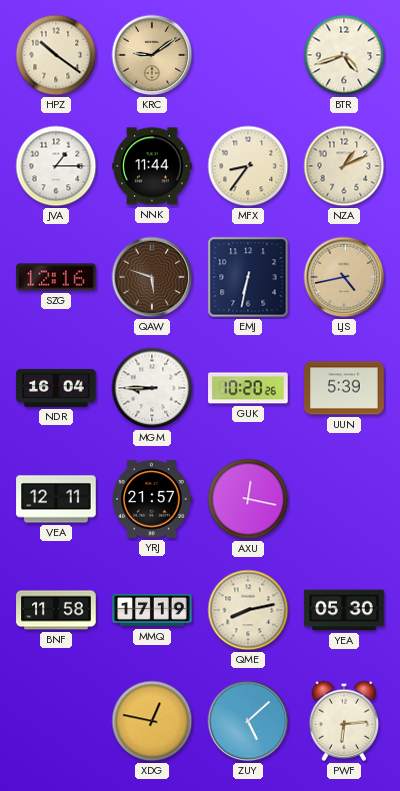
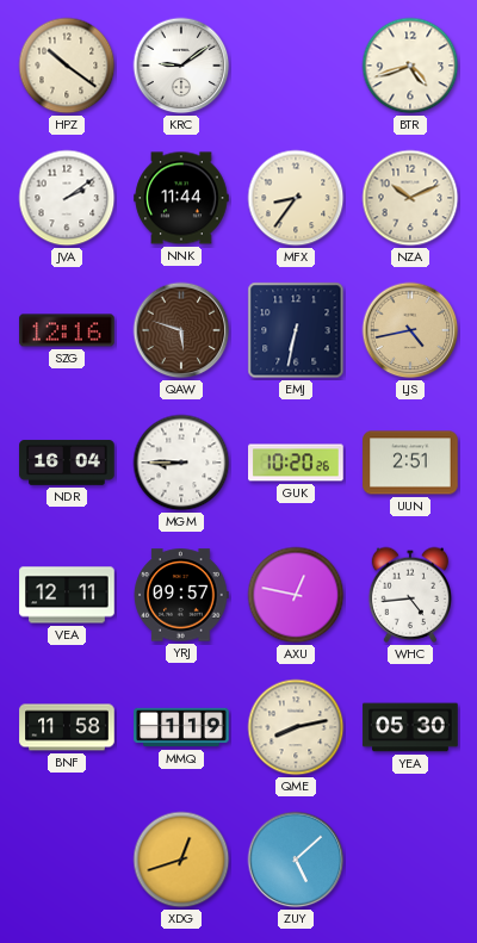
KRC dial: champagne -> white
JVA: 1:15 -> 2:09
NZA: 1:11 -> 10:11
UUN: 5:39 -> 2:51
YRJ: 21:57 -> 09:57
AXU: 12:17 -> 12:47
WHC: none -> 4:44
MMQ: 17:19 -> 1:19
XDG: 12:47 -> 12:42
PWF: 6:14 -> none
